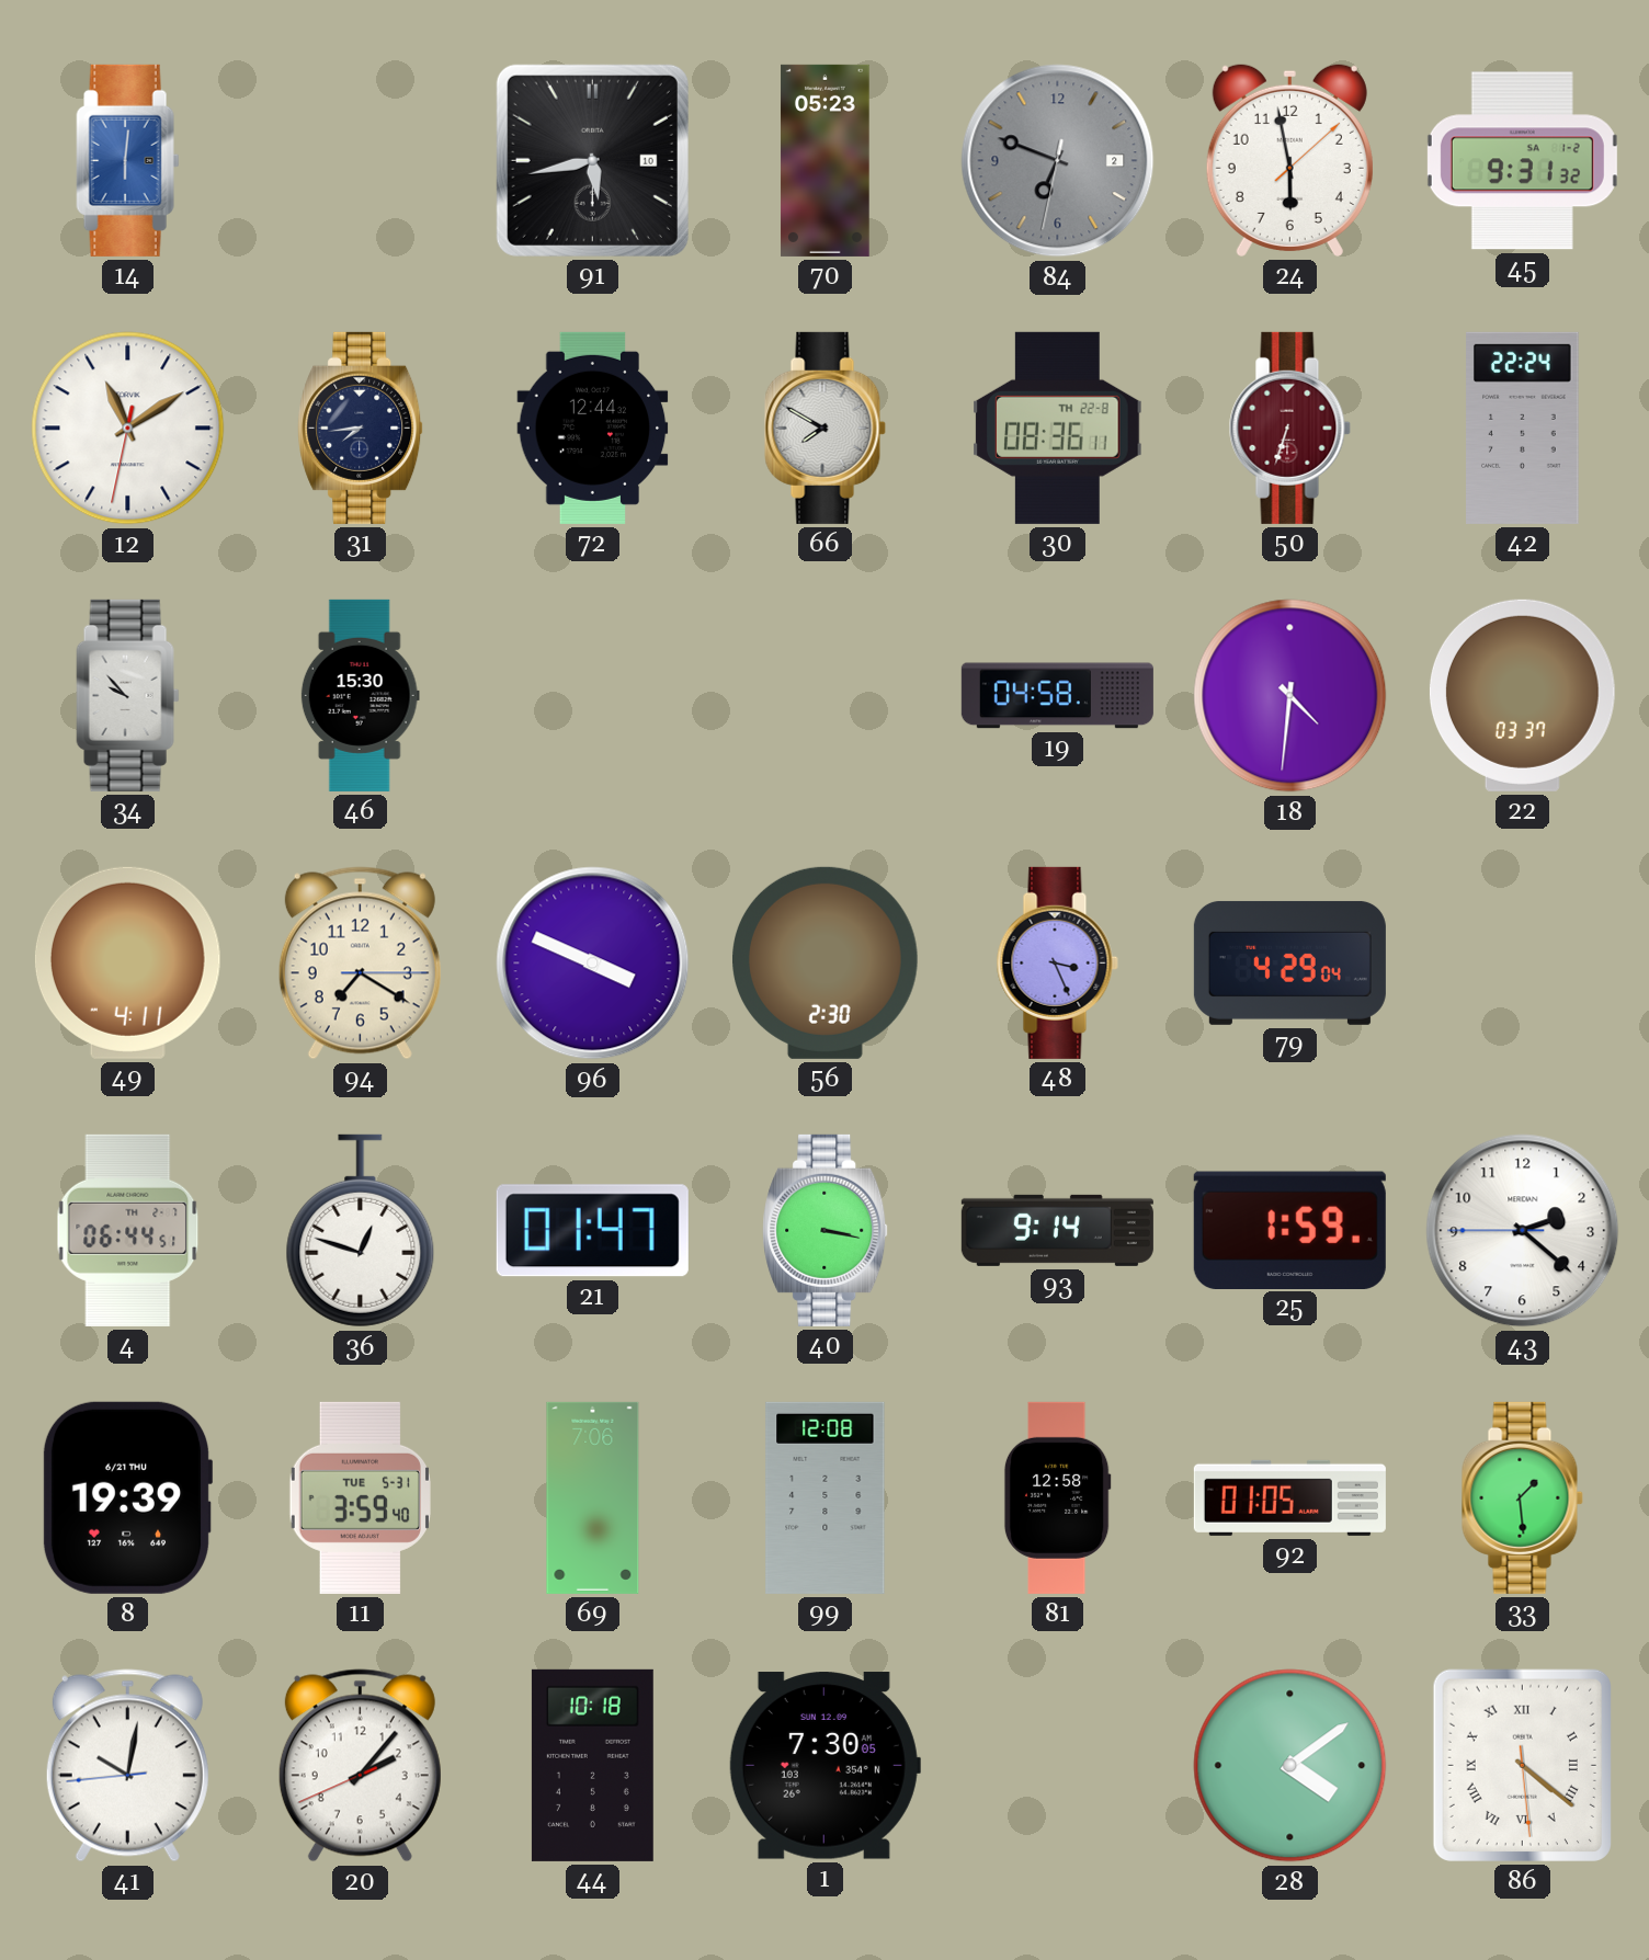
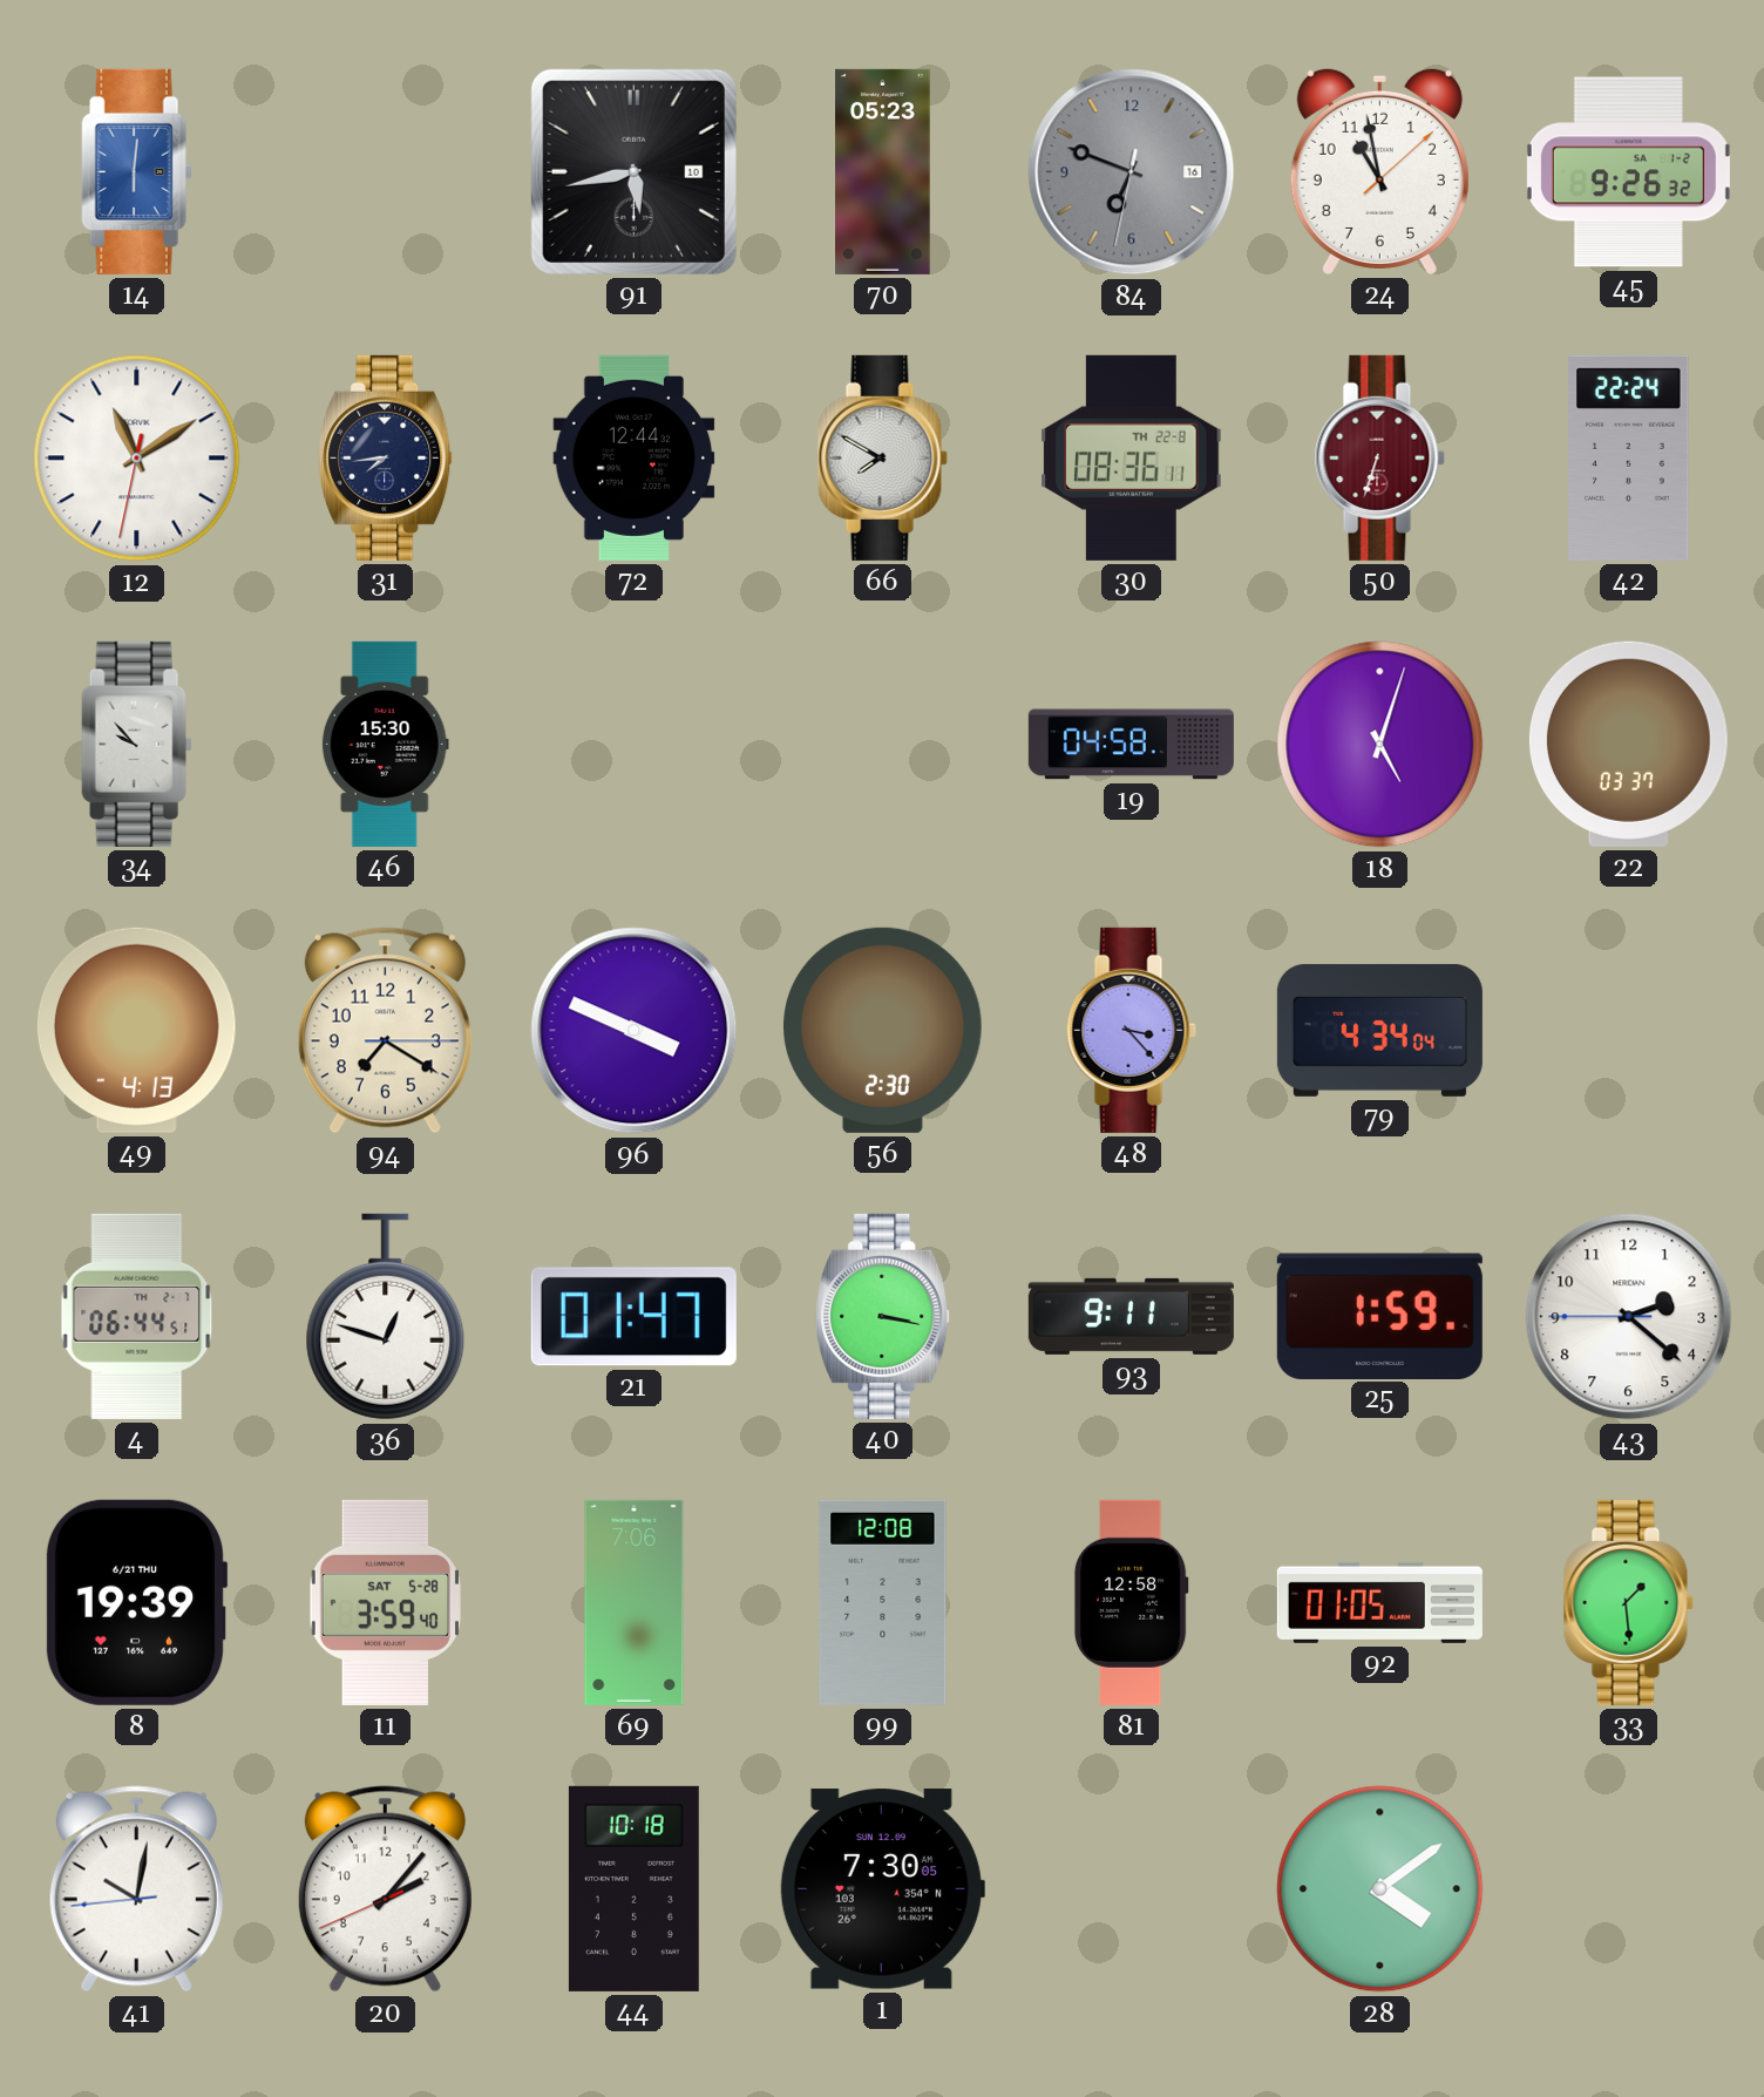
84 date: 2 -> 16
24: 5:58 -> 10:58
45: 9:31 -> 9:26
18: 4:31 -> 5:03
49: 4:11 -> 4:13
48: 3:26 -> 3:23
79: 4:29 -> 4:34
93: 9:14 -> 9:11
11 date: TUE 5-31 -> SAT 5-28
86: 4:21 -> none
